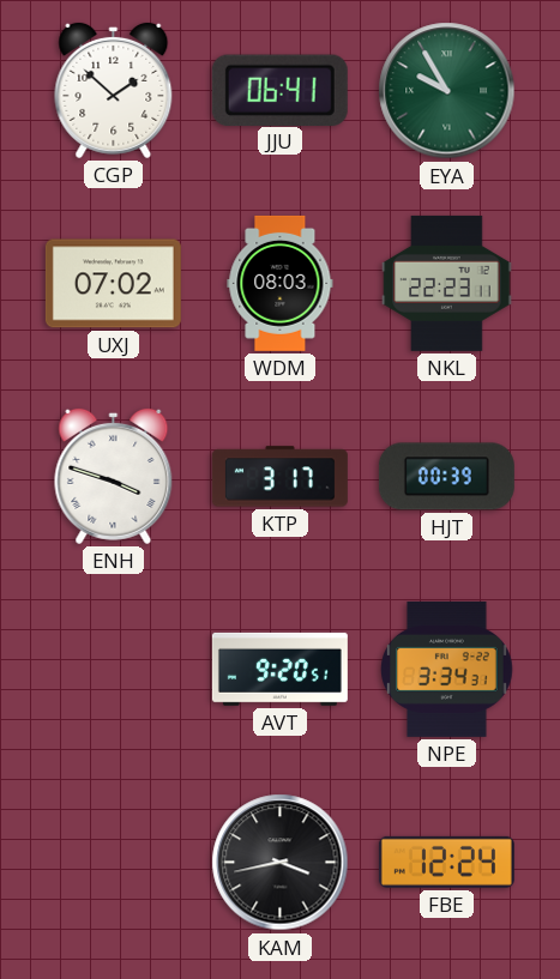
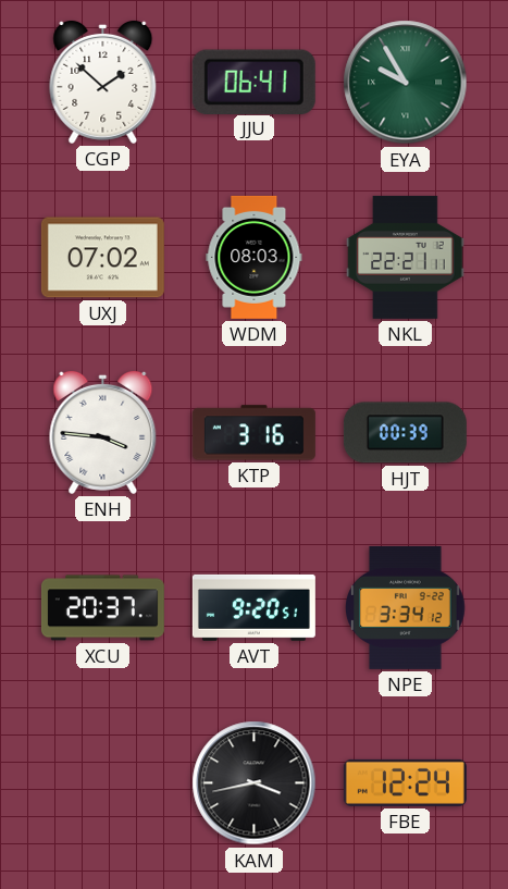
NKL: 22:23 -> 22:21
ENH: 3:48 -> 3:46
KTP: 3:17 -> 3:16
XCU: none -> 20:37
NPE: 3:34:31 -> 3:34:12
